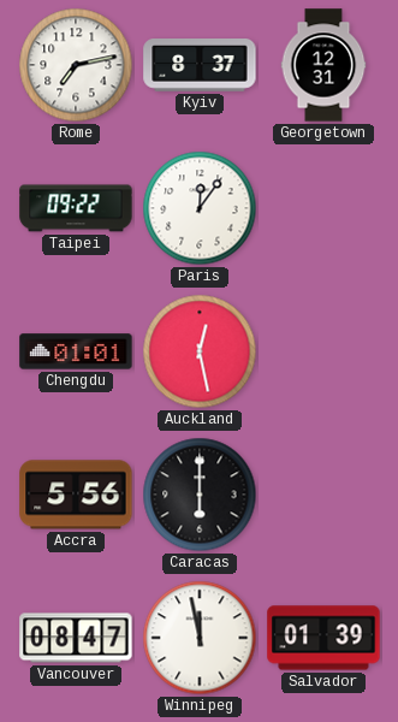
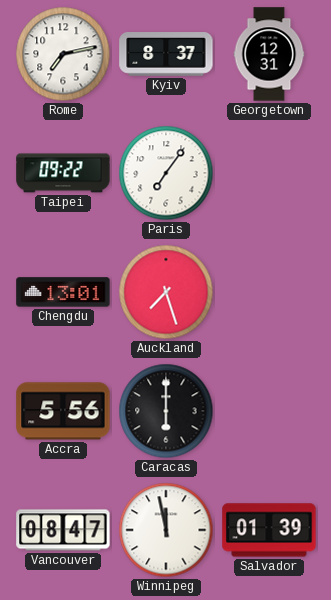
Paris: 12:06 -> 7:06
Chengdu: 01:01 -> 13:01
Auckland: 12:28 -> 7:27
